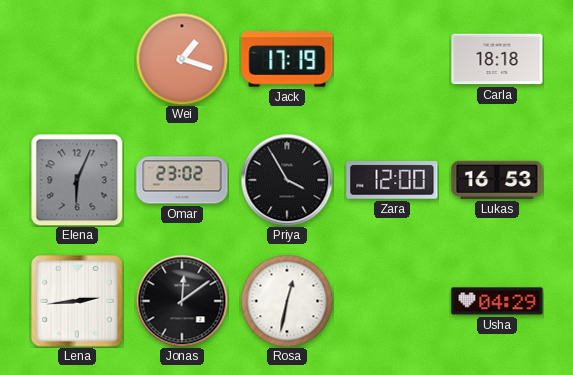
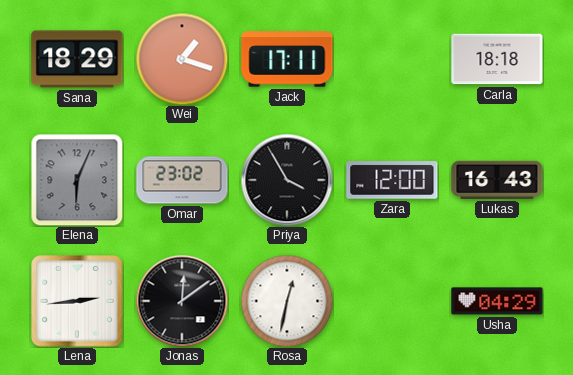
Sana: none -> 18:29
Jack: 17:19 -> 17:11
Lukas: 16:53 -> 16:43
